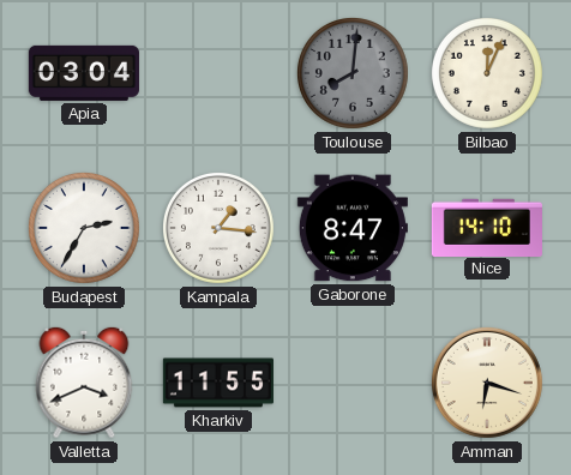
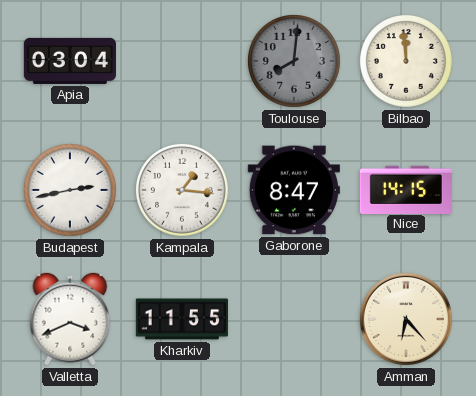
Bilbao: 12:04 -> 11:59
Budapest: 2:35 -> 2:43
Nice: 14:10 -> 14:15
Amman: 6:18 -> 6:23
